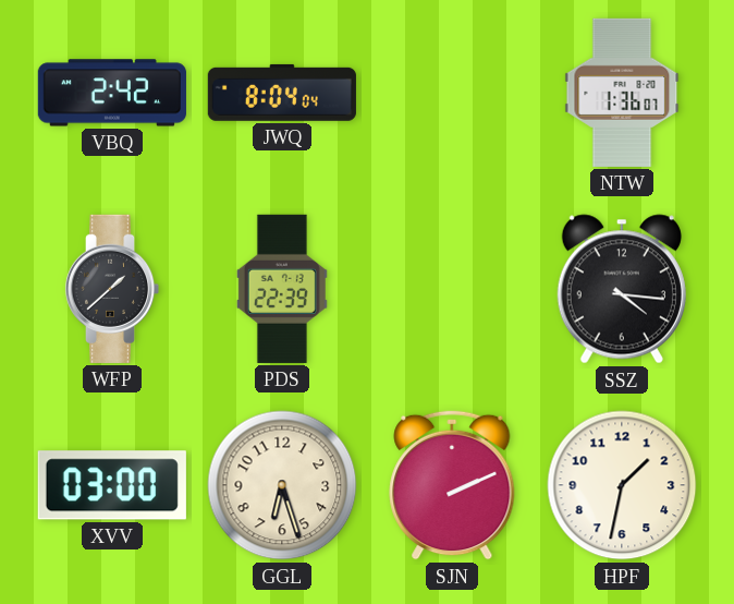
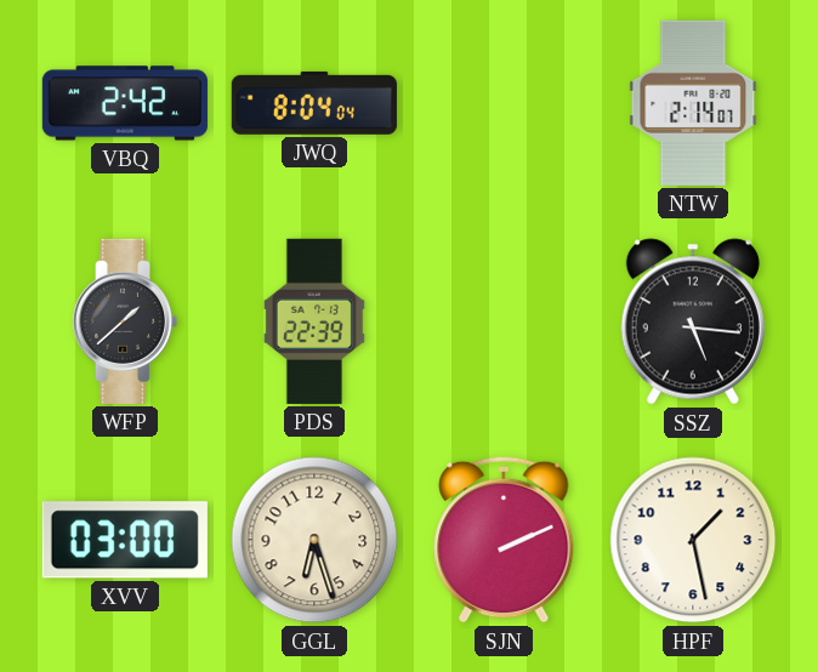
NTW: 1:36 -> 2:14
SSZ: 4:16 -> 5:16
HPF: 1:32 -> 1:28
